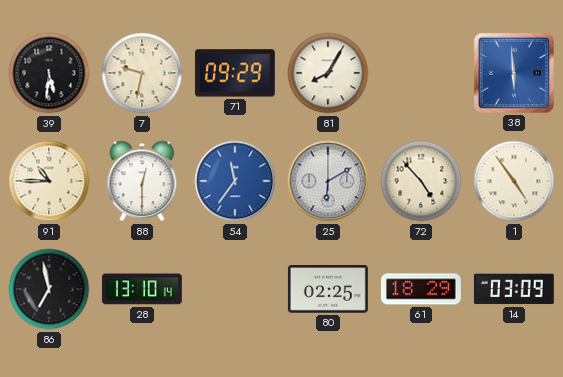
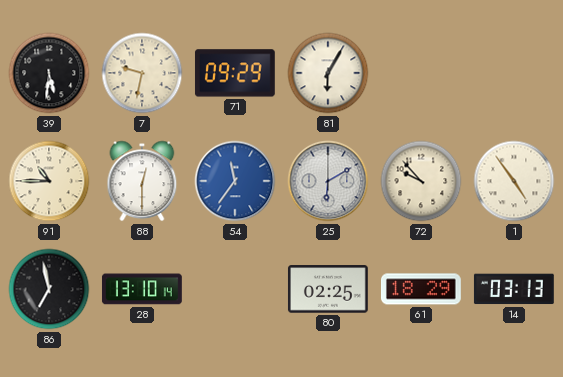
81: 8:05 -> 6:05
38: 5:59 -> none
72: 4:53 -> 9:53
14: 03:09 -> 03:13
